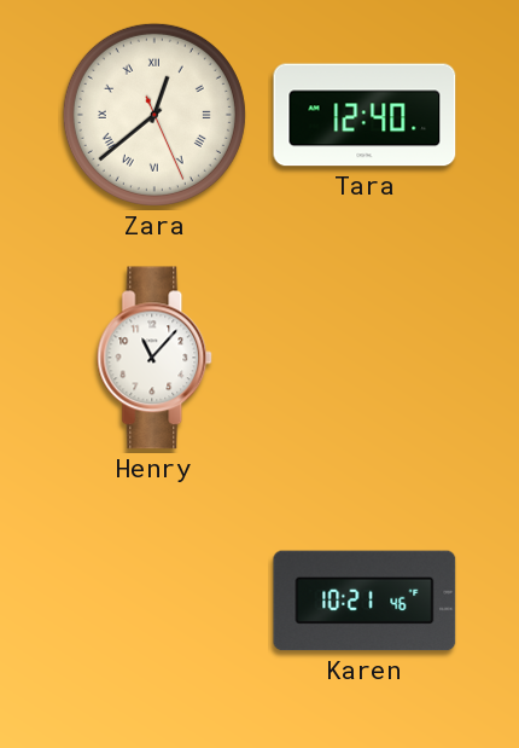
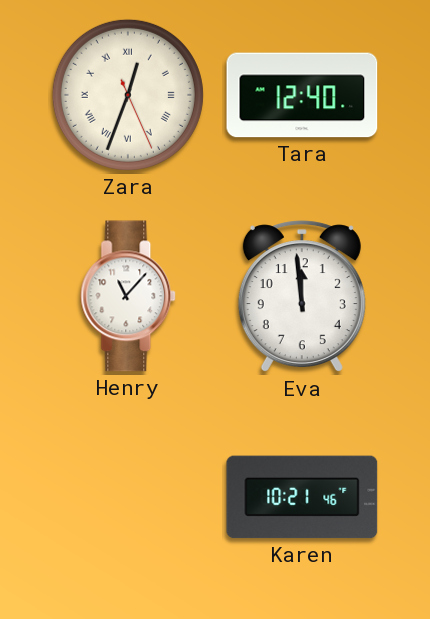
Zara: 12:38 -> 12:33
Eva: none -> 11:59
